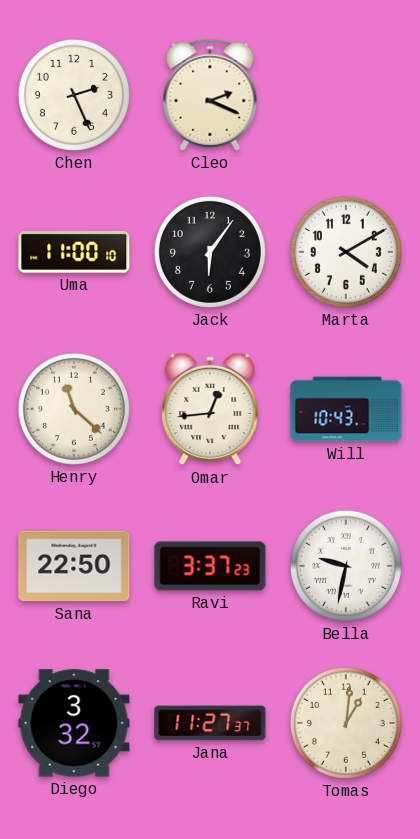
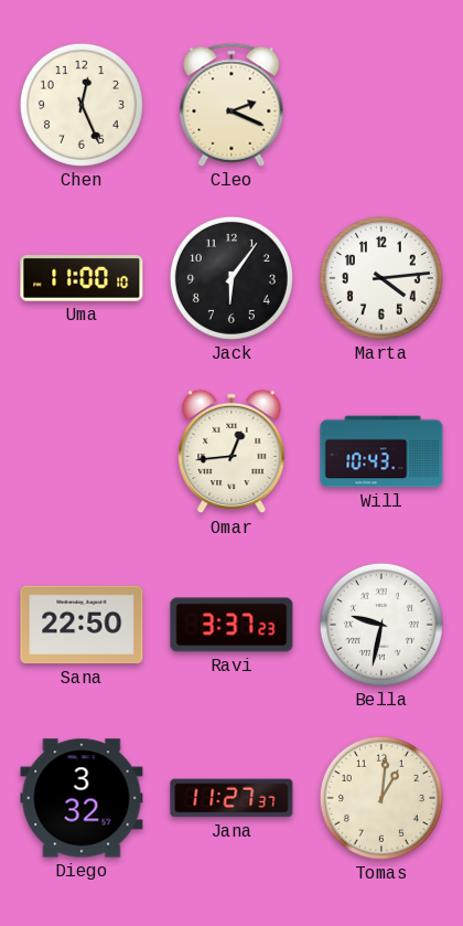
Chen: 2:26 -> 12:26
Marta: 4:10 -> 4:14
Henry: 11:22 -> none
